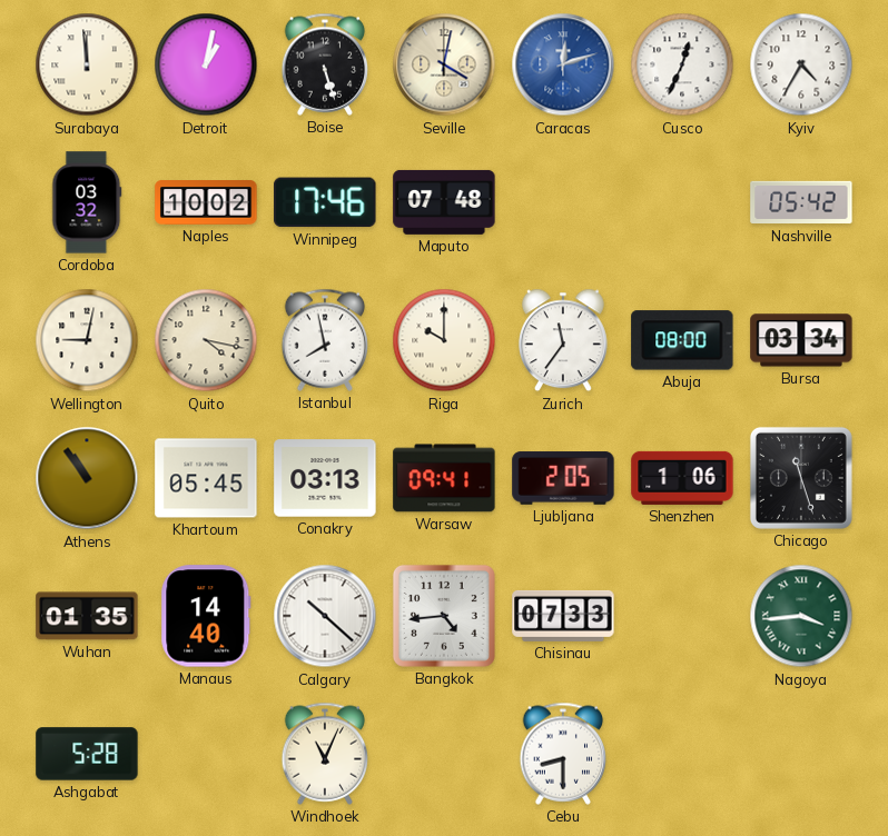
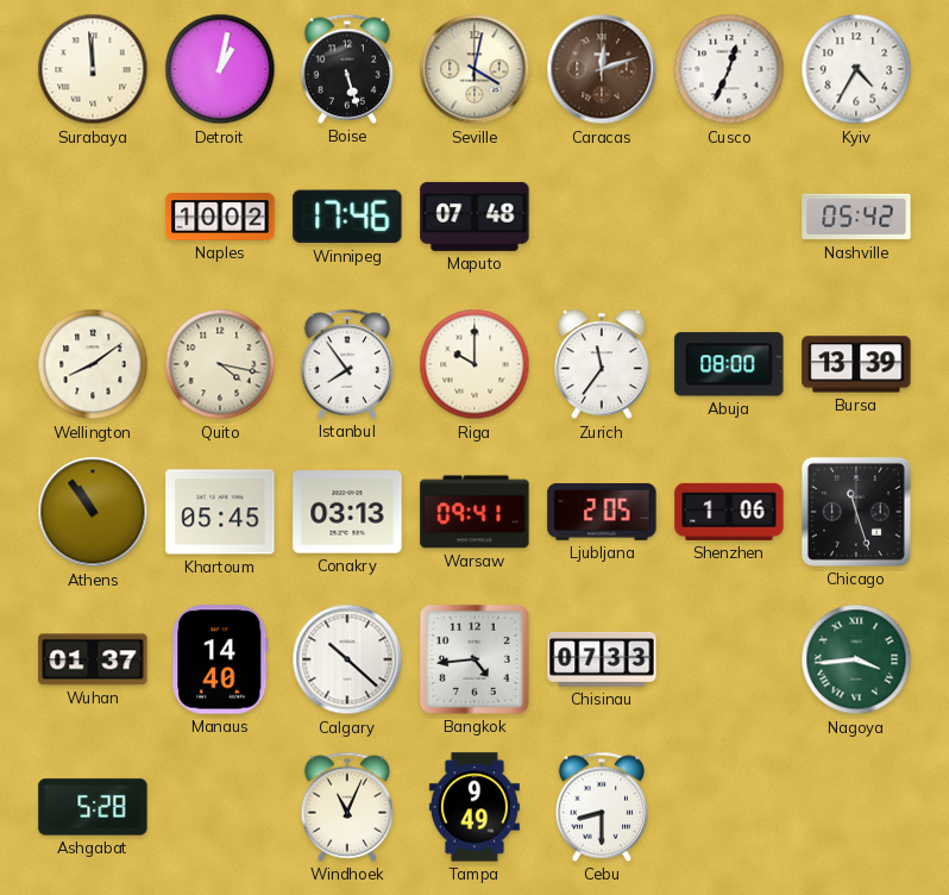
Caracas dial: blue -> brown
Cordoba: 03:32 -> none
Wellington: 9:02 -> 8:09
Istanbul: 7:58 -> 7:54
Bursa: 03:34 -> 13:39
Wuhan: 01:35 -> 01:37
Tampa: none -> 9:49
